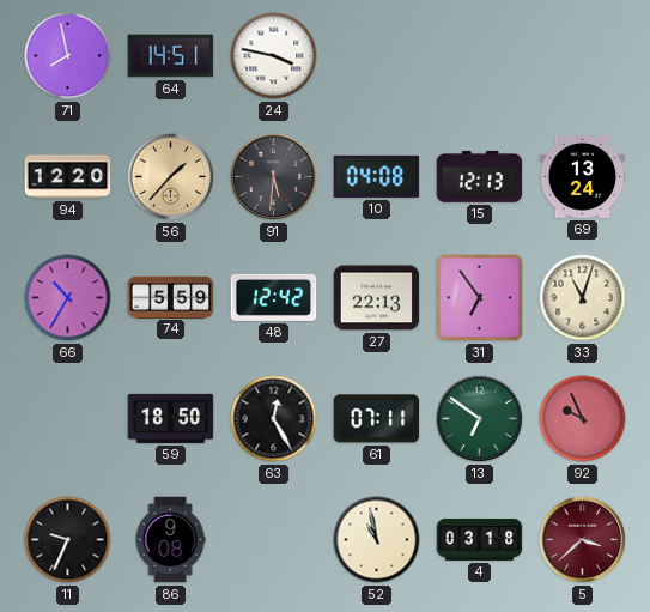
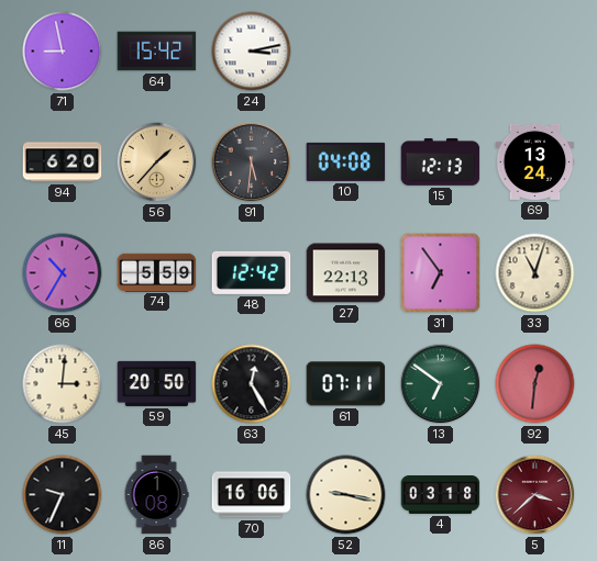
71: 7:58 -> 8:58
64: 14:51 -> 15:42
24: 3:47 -> 3:13
94: 12:20 -> 6:20
45: none -> 3:01
59: 18:50 -> 20:50
92: 9:56 -> 12:31
86: 9:08 -> 1:08
70: none -> 16:06
52: 10:58 -> 9:17
